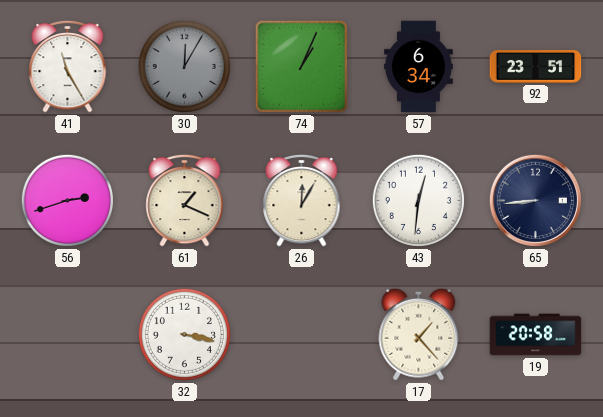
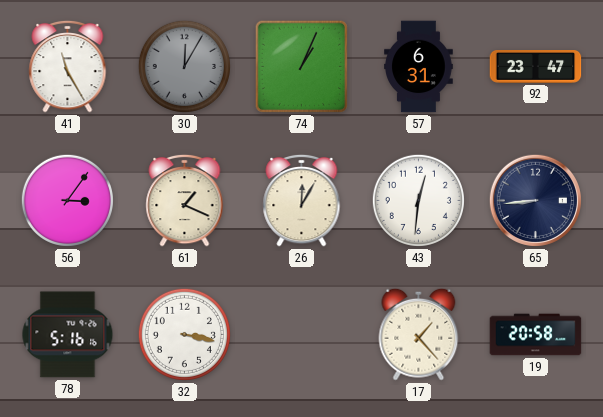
57: 6:34 -> 6:31
92: 23:51 -> 23:47
56: 2:42 -> 3:06
78: none -> 5:16
